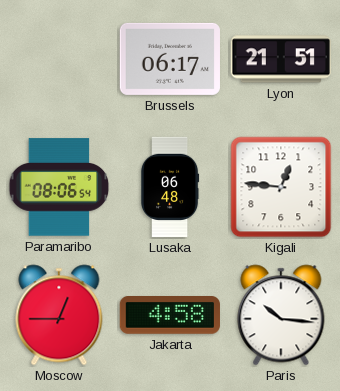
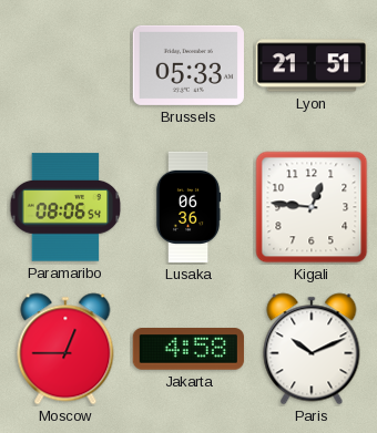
Brussels: 06:17 -> 05:33
Lusaka: 06:48 -> 06:36
Paris: 10:16 -> 10:11
